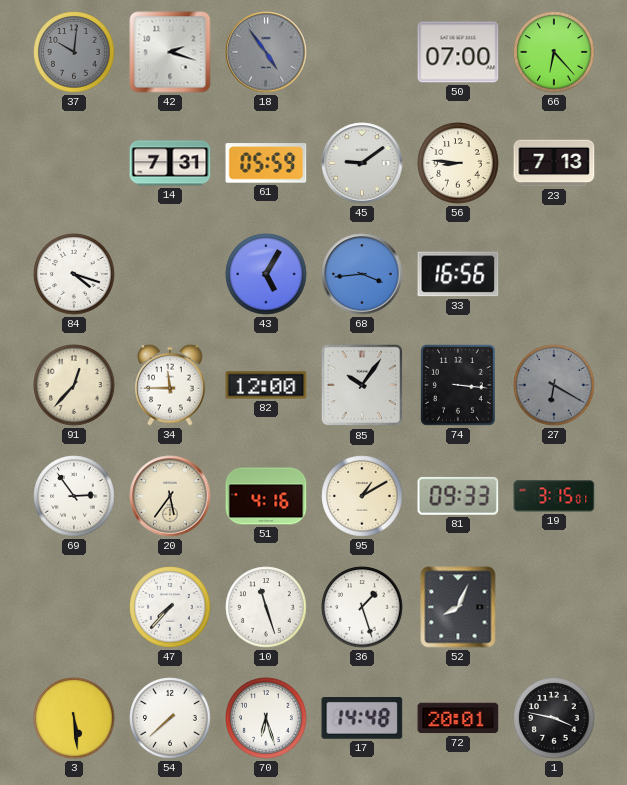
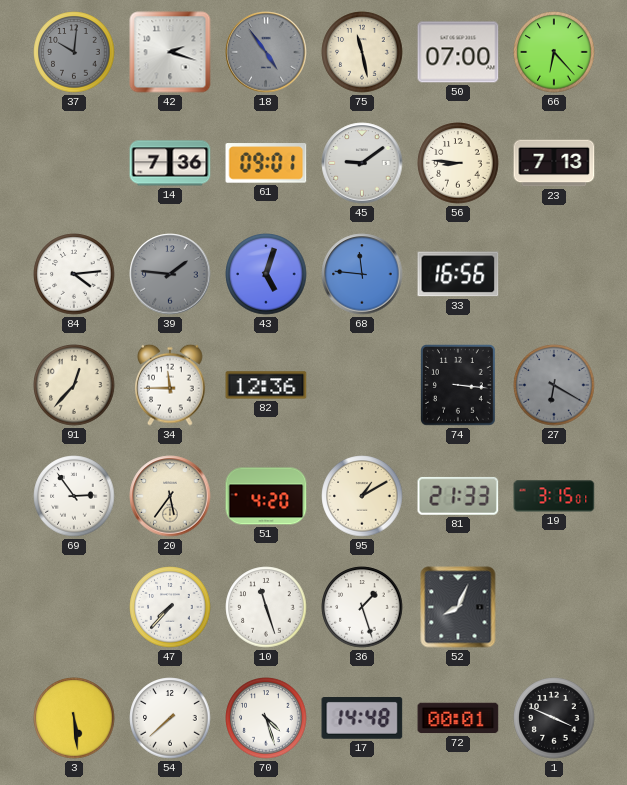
75: none -> 11:28
14: 7:31 -> 7:36
61: 05:59 -> 09:01
84: 4:18 -> 4:14
39: none -> 1:46
43: 5:05 -> 5:03
68: 3:44 -> 11:46
82: 12:00 -> 12:36
85: 10:06 -> none
51: 4:16 -> 4:20
81: 09:33 -> 21:33
70: 6:27 -> 4:27
72: 20:01 -> 00:01
1: 3:47 -> 3:49
